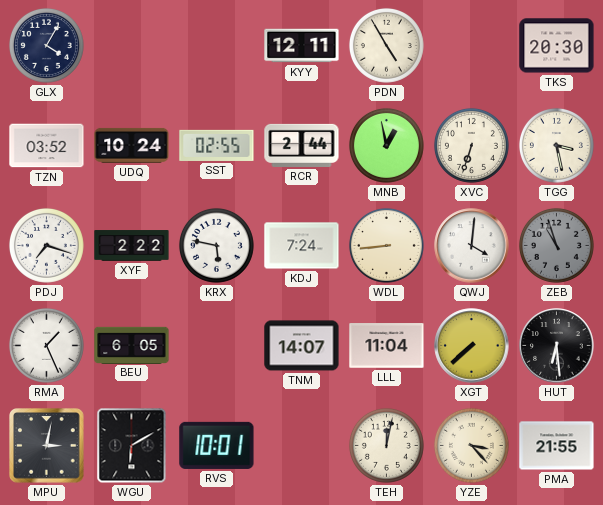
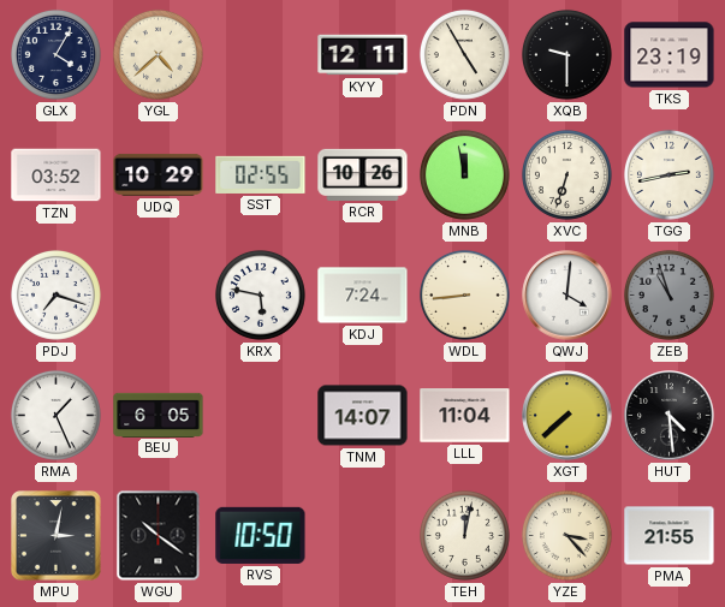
YGL: none -> 4:38
XQB: none -> 9:30
TKS: 20:30 -> 23:19
UDQ: 10:24 -> 10:29
RCR: 2:44 -> 10:26
MNB: 12:58 -> 11:58
TGG: 3:28 -> 2:43
XYF: 2:22 -> none
HUT: 6:29 -> 4:29
WGU: 6:10 -> 10:21
RVS: 10:01 -> 10:50
